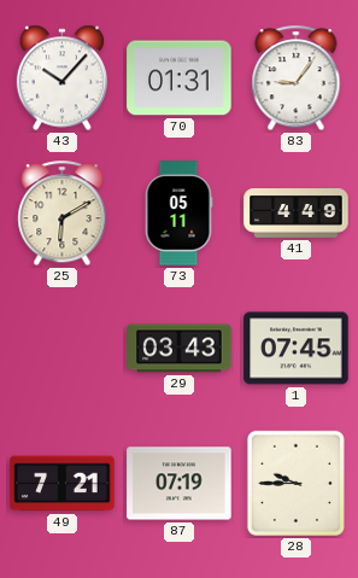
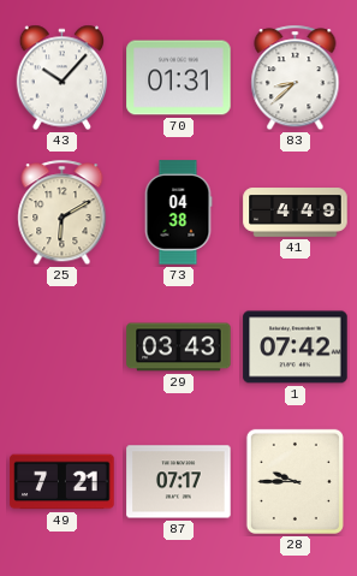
83: 9:06 -> 8:38
73: 05:11 -> 04:38
1: 07:45 -> 07:42
87: 07:19 -> 07:17
